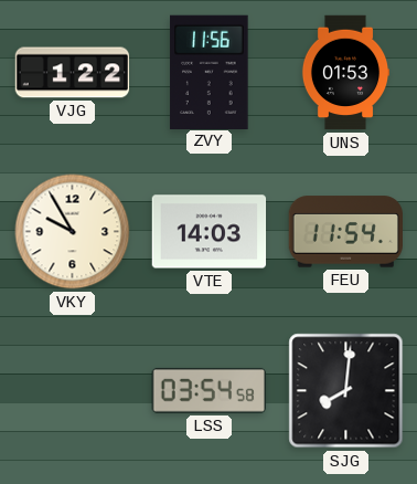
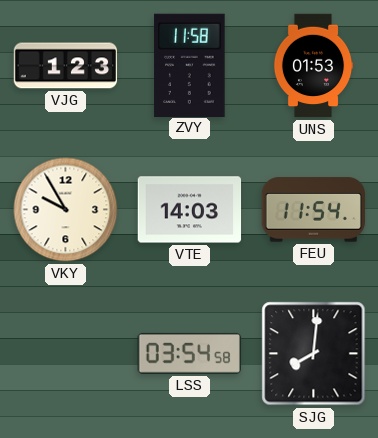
VJG: 1:22 -> 1:23
ZVY: 11:56 -> 11:58
